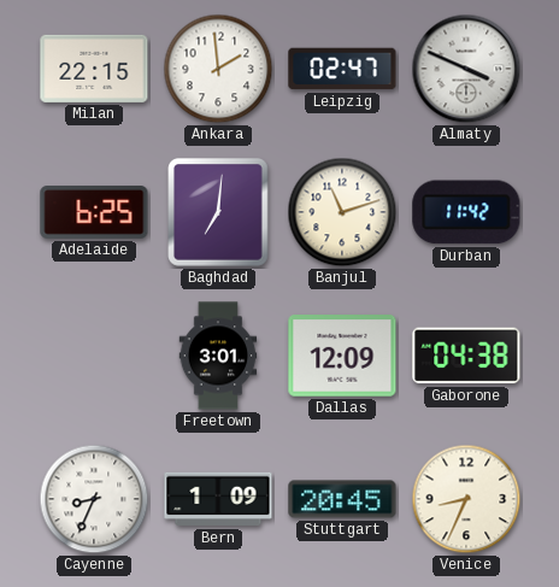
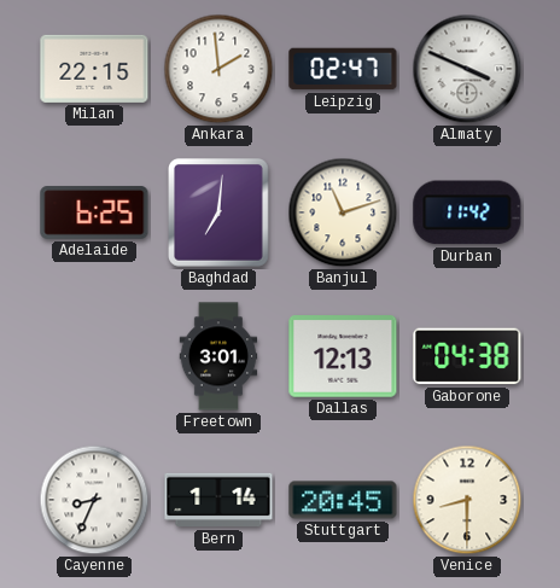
Dallas: 12:09 -> 12:13
Bern: 1:09 -> 1:14
Venice: 8:34 -> 8:30
